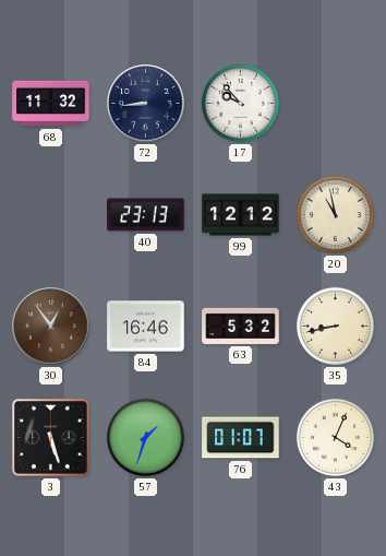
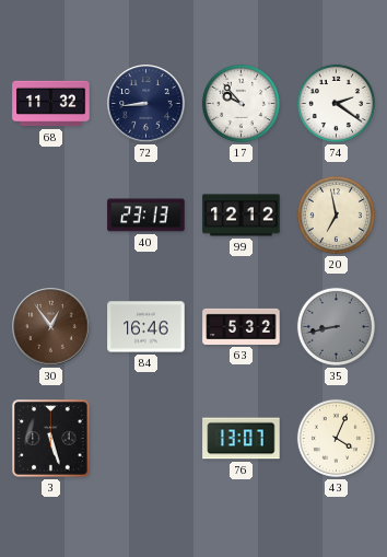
74: none -> 2:21
20: 10:58 -> 6:58
35 dial: cream -> grey
57: 1:33 -> none
76: 01:07 -> 13:07
